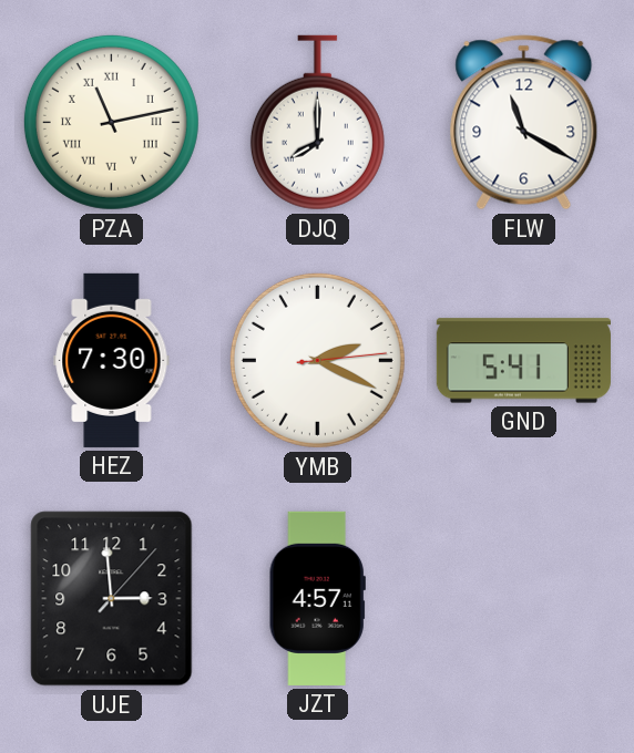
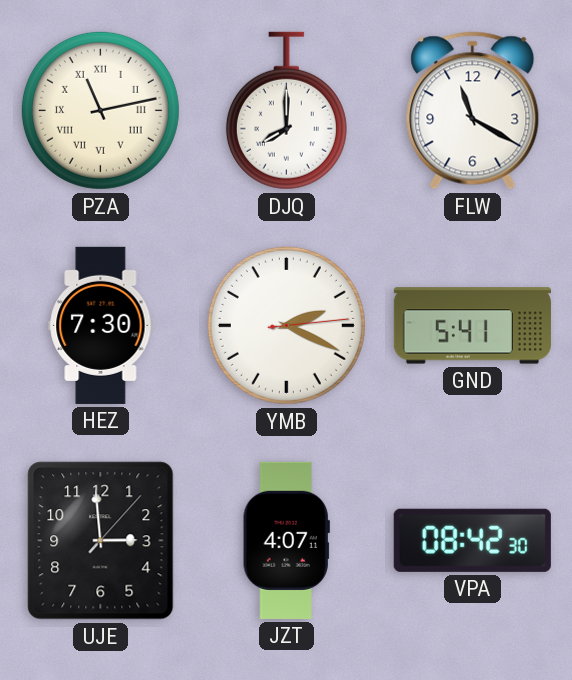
JZT: 4:57 -> 4:07
VPA: none -> 08:42
